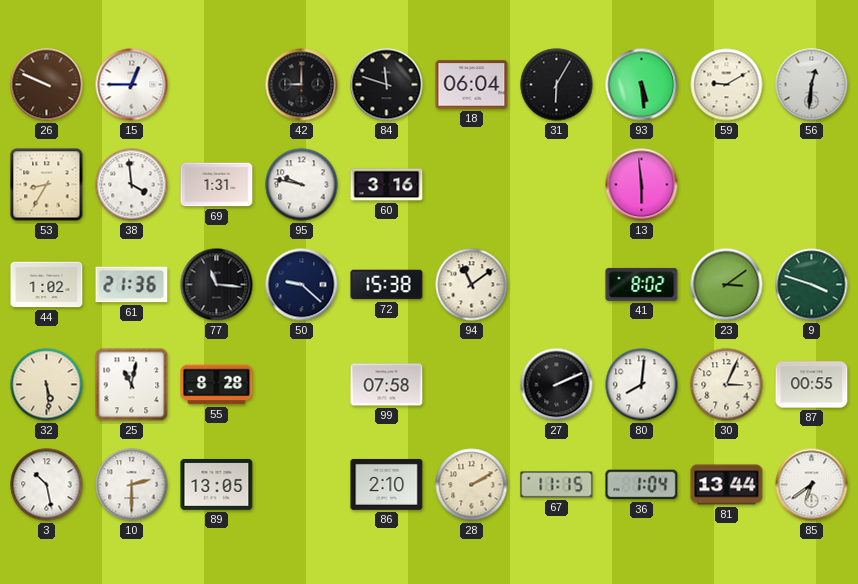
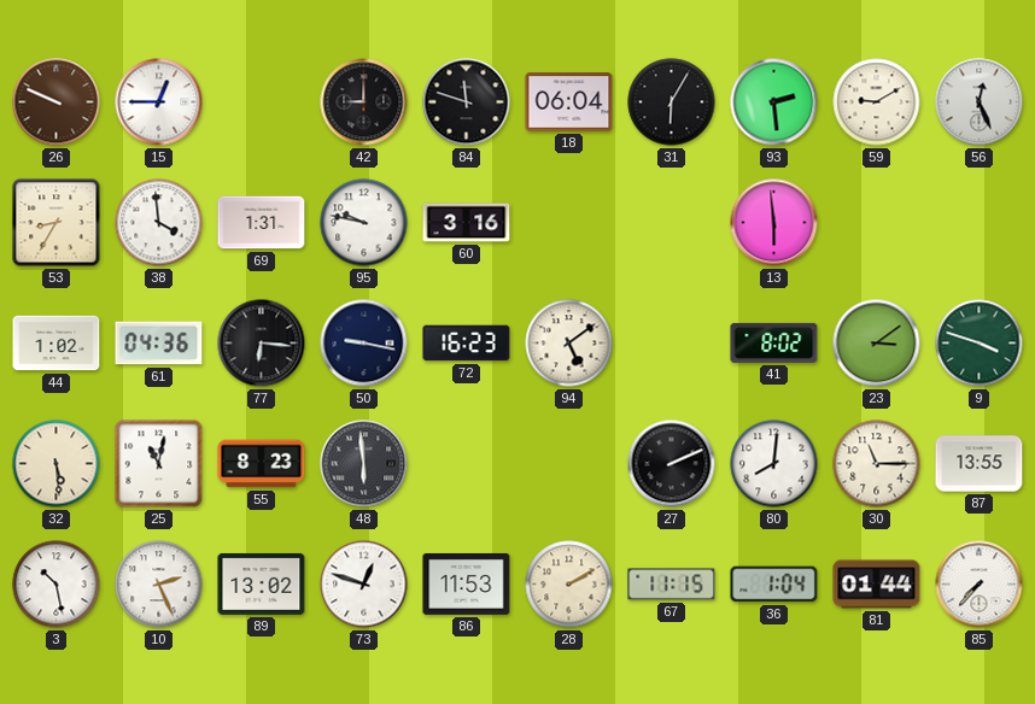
93: 5:29 -> 2:29
56: 12:31 -> 12:26
61: 21:36 -> 04:36
77: 11:16 -> 6:16
50: 9:22 -> 9:17
72: 15:38 -> 16:23
94: 11:09 -> 5:09
55: 8:28 -> 8:23
48: none -> 5:59
99: 07:58 -> none
30: 3:04 -> 11:15
87: 00:55 -> 13:55
10: 2:30 -> 2:26
89: 13:05 -> 13:02
73: none -> 12:48
86: 2:10 -> 11:53
81: 13:44 -> 01:44
85: 6:39 -> 7:37
